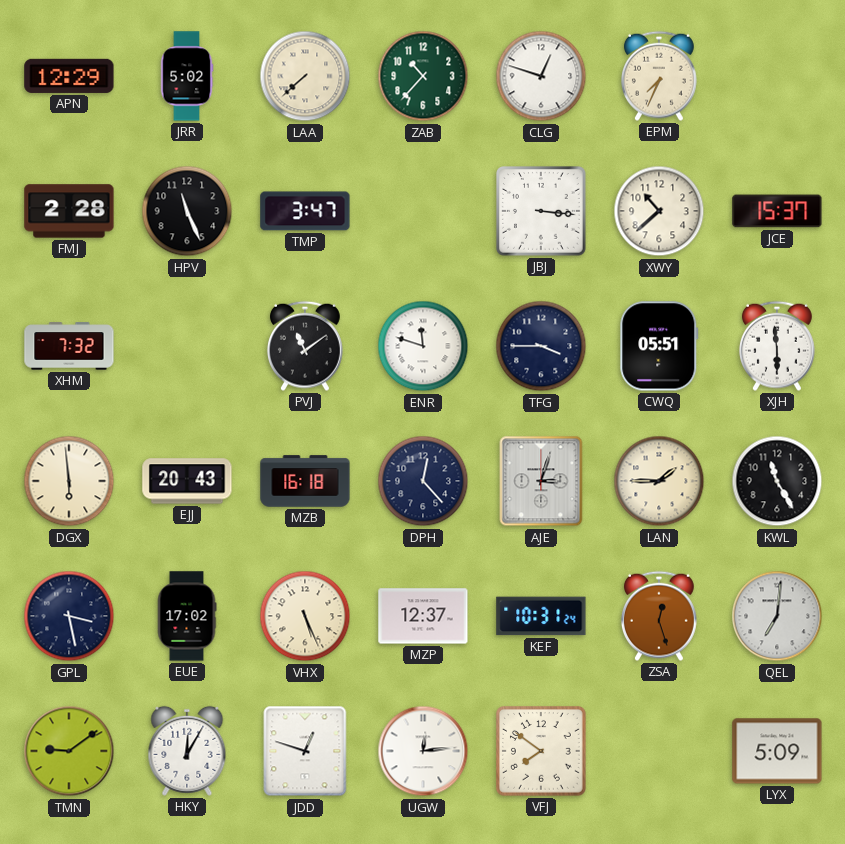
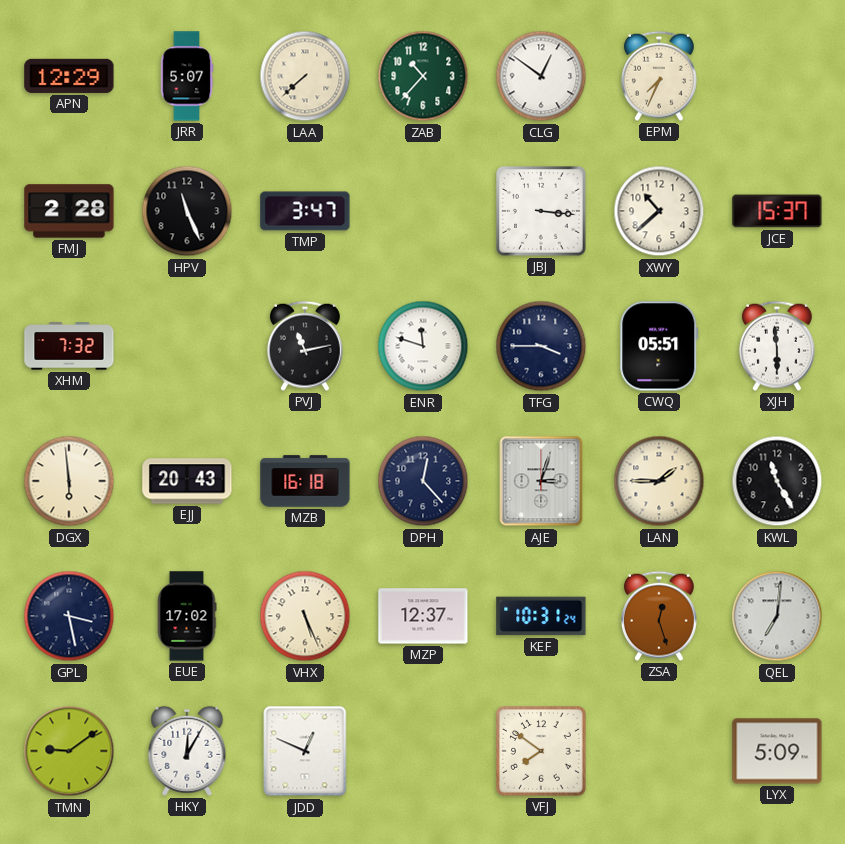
JRR: 5:02 -> 5:07
CLG: 12:48 -> 12:51
PVJ: 11:09 -> 11:13
JDD: 12:48 -> 12:49
UGW: 12:14 -> none
